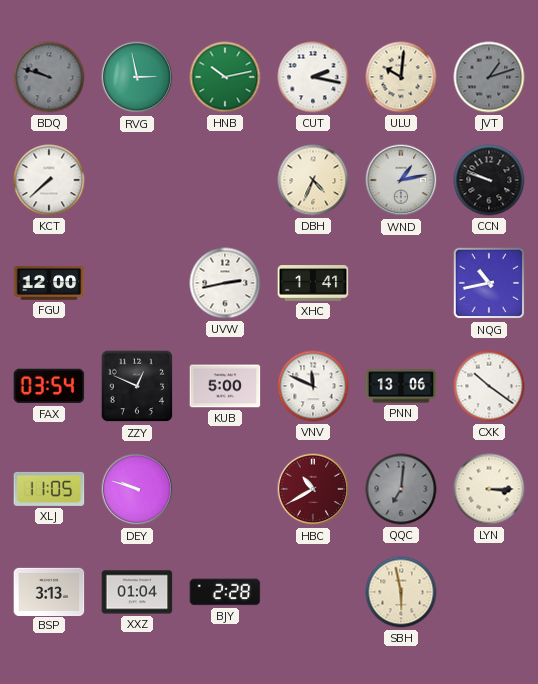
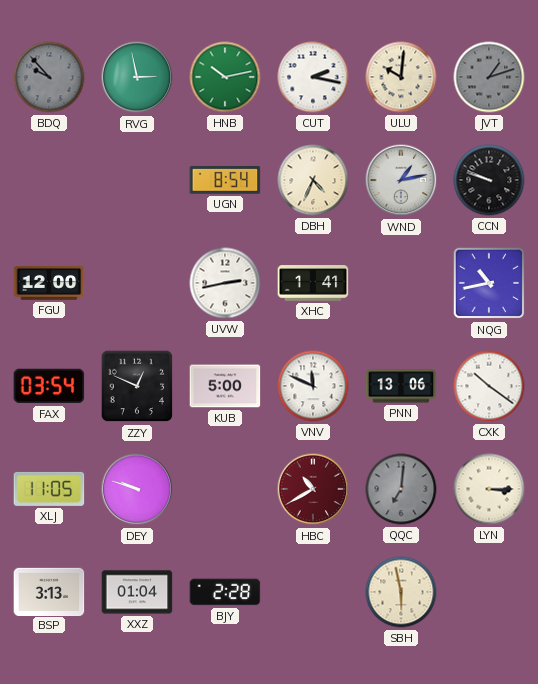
BDQ: 9:48 -> 9:53
KCT: 7:38 -> none
UGN: none -> 8:54
